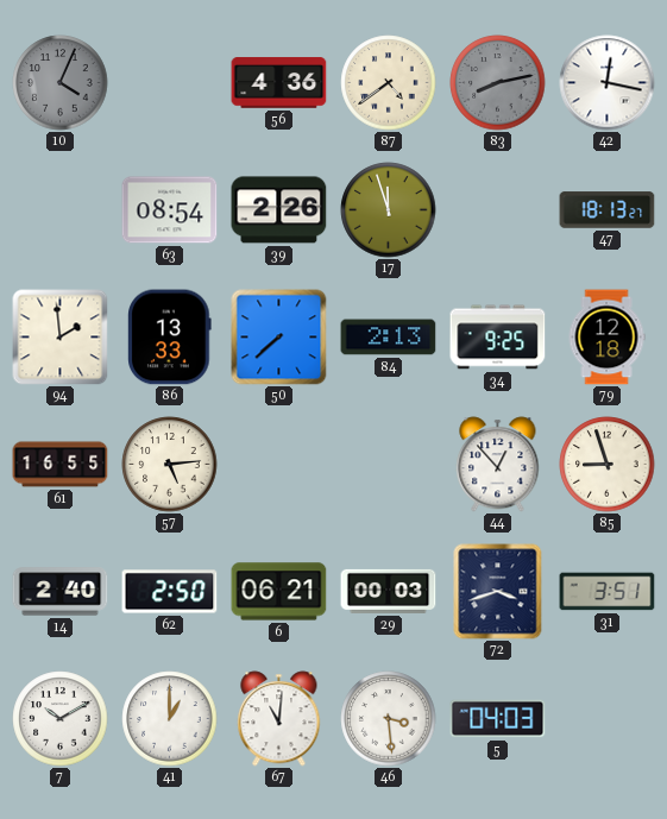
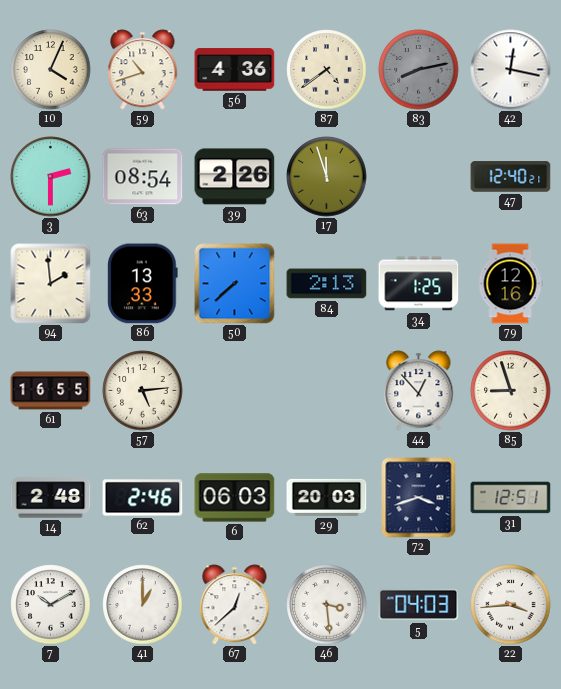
10 dial: grey -> cream
59: none -> 10:42
3: none -> 2:30
47: 18:13 -> 12:40
34: 9:25 -> 1:25
79: 12:18 -> 12:16
14: 2:40 -> 2:48
62: 2:50 -> 2:46
6: 06:21 -> 06:03
29: 00:03 -> 20:03
31: 3:51 -> 12:51
67: 11:01 -> 12:38
22: none -> 3:44
